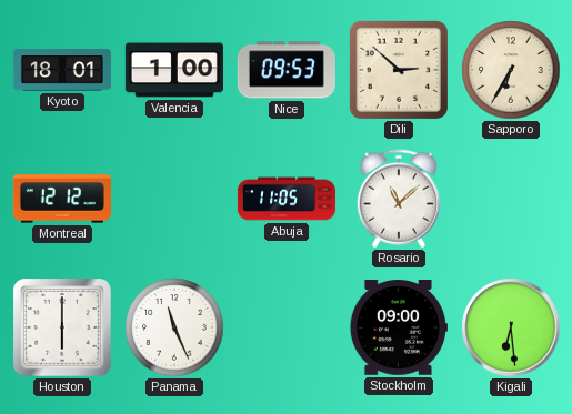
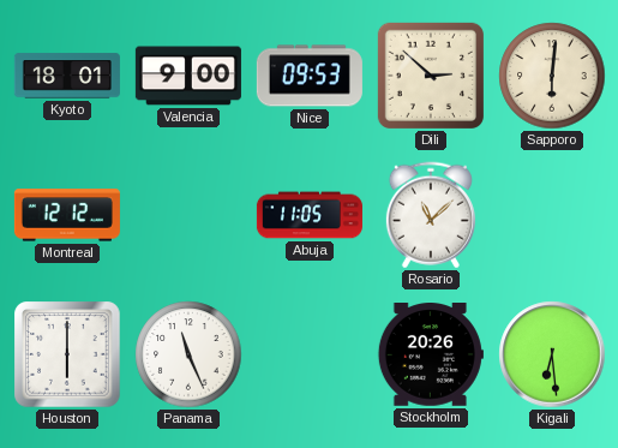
Valencia: 1:00 -> 9:00
Sapporo: 6:35 -> 6:01
Stockholm: 09:00 -> 20:26
